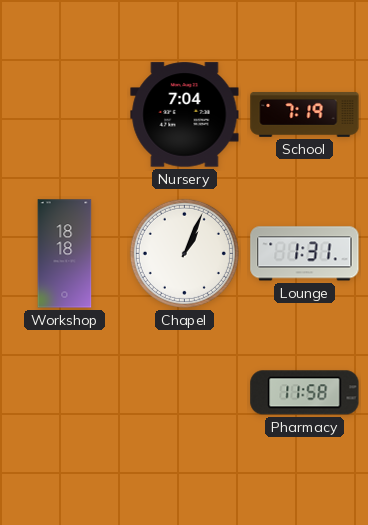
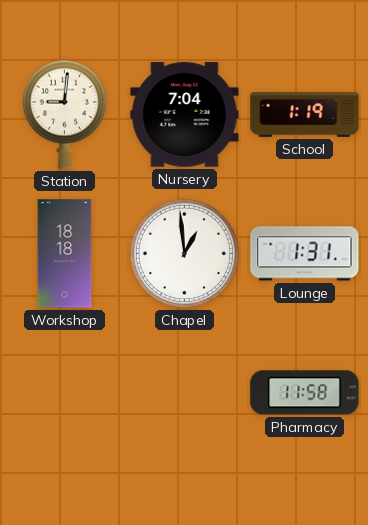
Station: none -> 9:01
School: 7:19 -> 1:19
Chapel: 1:04 -> 12:59
